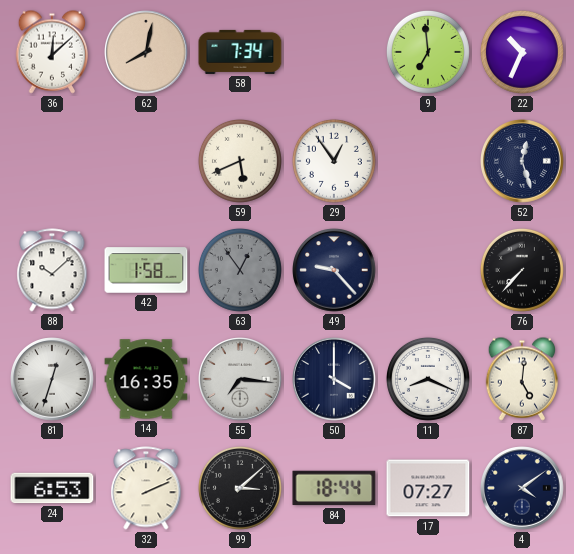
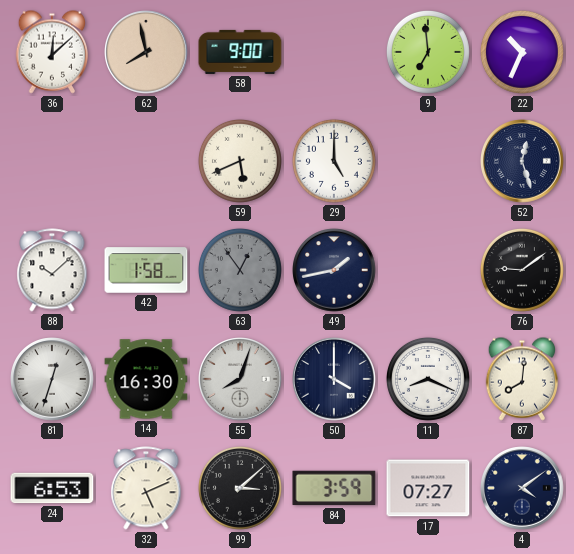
62: 8:02 -> 7:58
58: 7:34 -> 9:00
29: 12:54 -> 5:00
49: 9:23 -> 1:43
76: 7:37 -> 9:09
14: 16:35 -> 16:30
55: 7:16 -> 8:03
87: 5:01 -> 8:01
32: 2:11 -> 5:11
84: 18:44 -> 3:59
